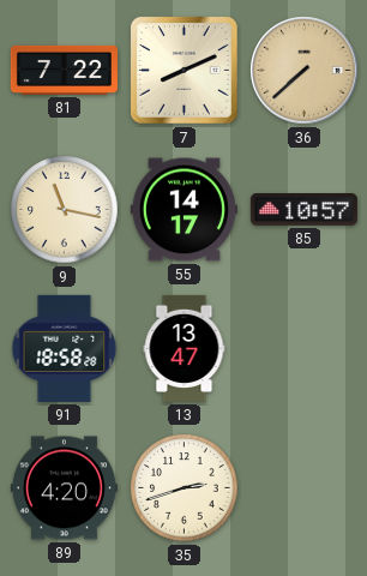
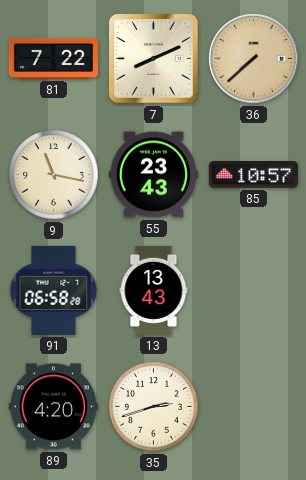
55: 14:17 -> 23:43
91: 18:58 -> 06:58
13: 13:47 -> 13:43
